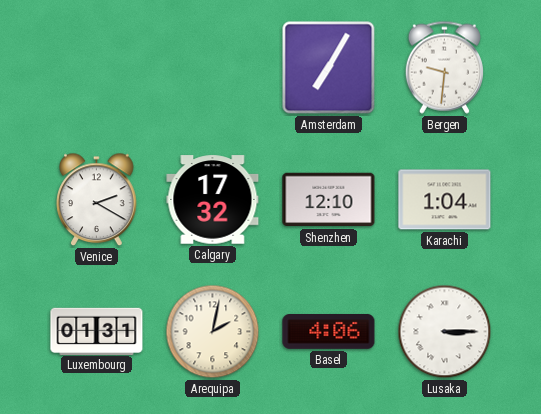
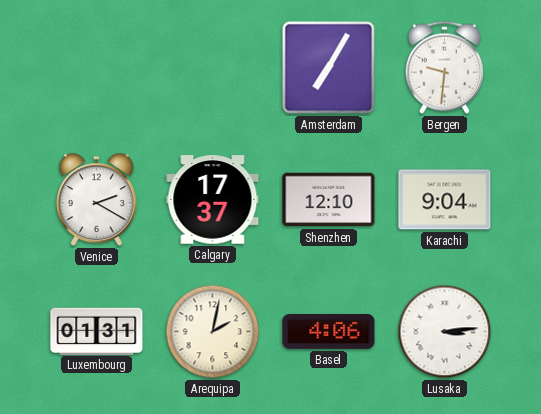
Calgary: 17:32 -> 17:37
Karachi: 1:04 -> 9:04
Lusaka: 3:15 -> 3:14
